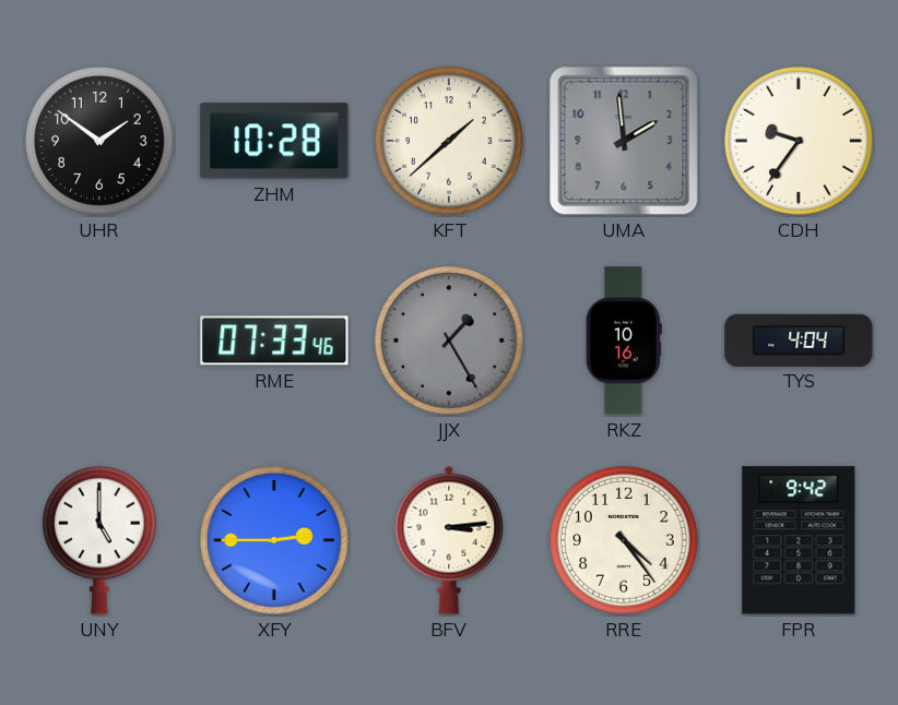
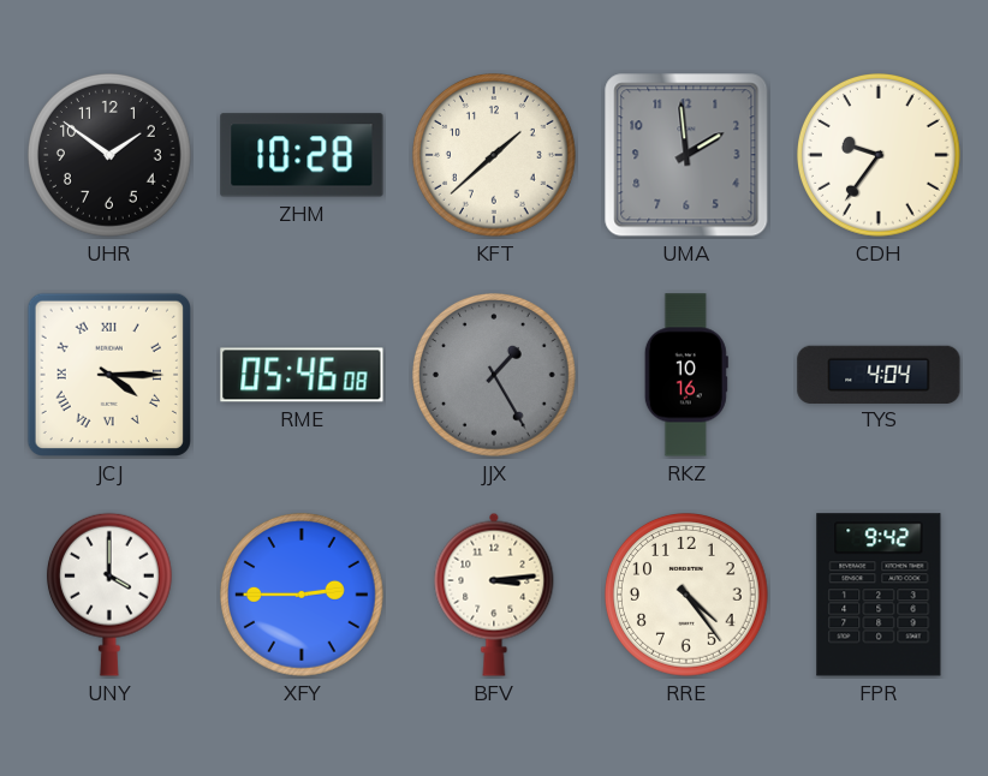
JCJ: none -> 4:15
RME: 07:33 -> 05:46
UNY: 5:00 -> 4:00
